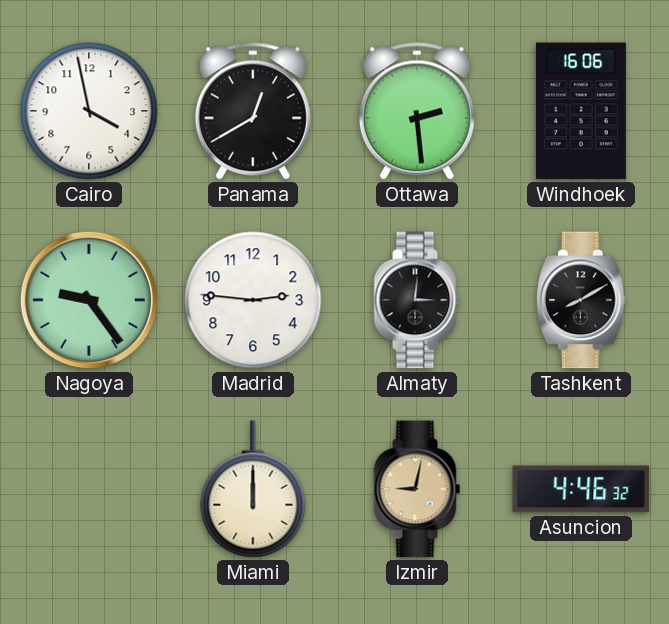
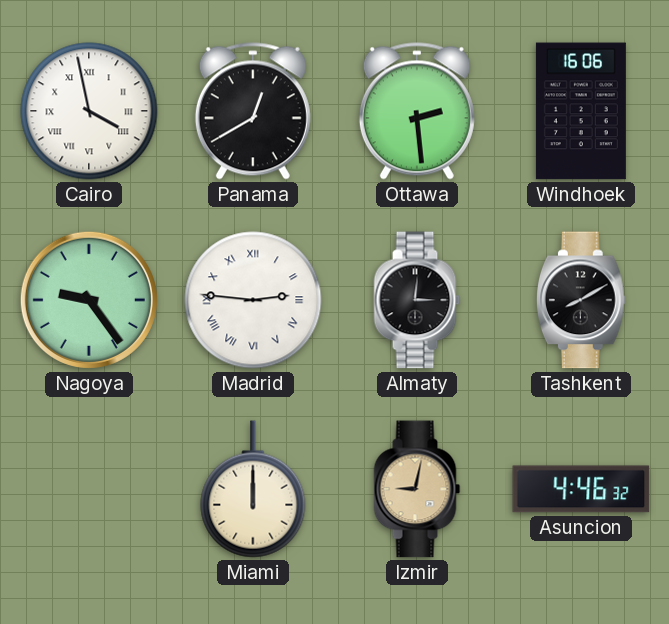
Cairo numerals: Arabic -> Roman
Madrid numerals: Arabic -> Roman
